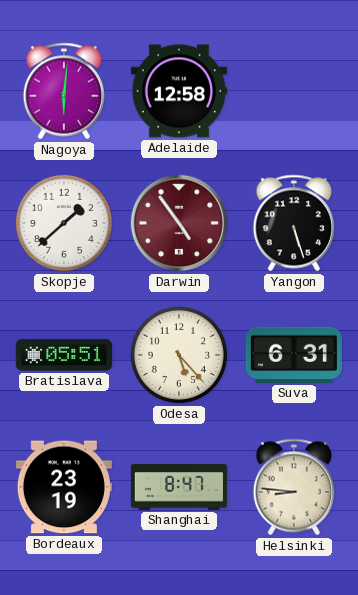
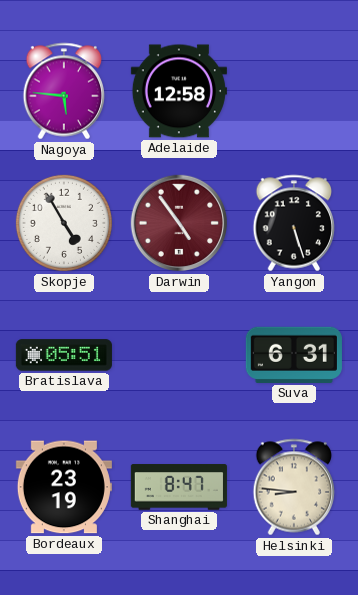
Nagoya: 6:01 -> 5:46
Skopje: 1:38 -> 4:55
Odesa: 5:23 -> none
